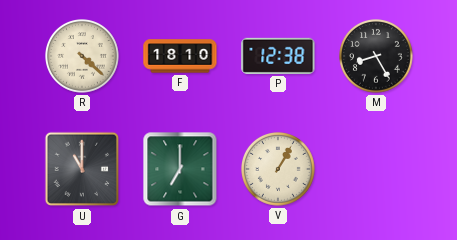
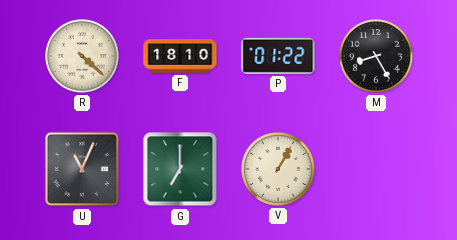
P: 12:38 -> 01:22
U: 11:00 -> 11:04
